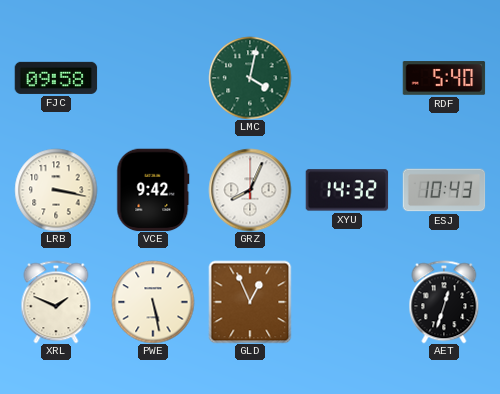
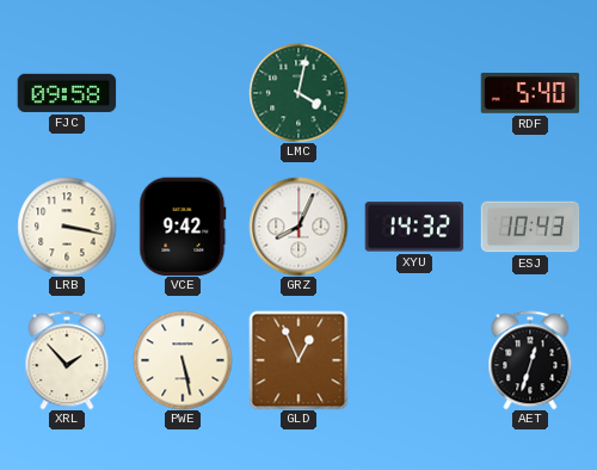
XRL: 1:49 -> 1:53
